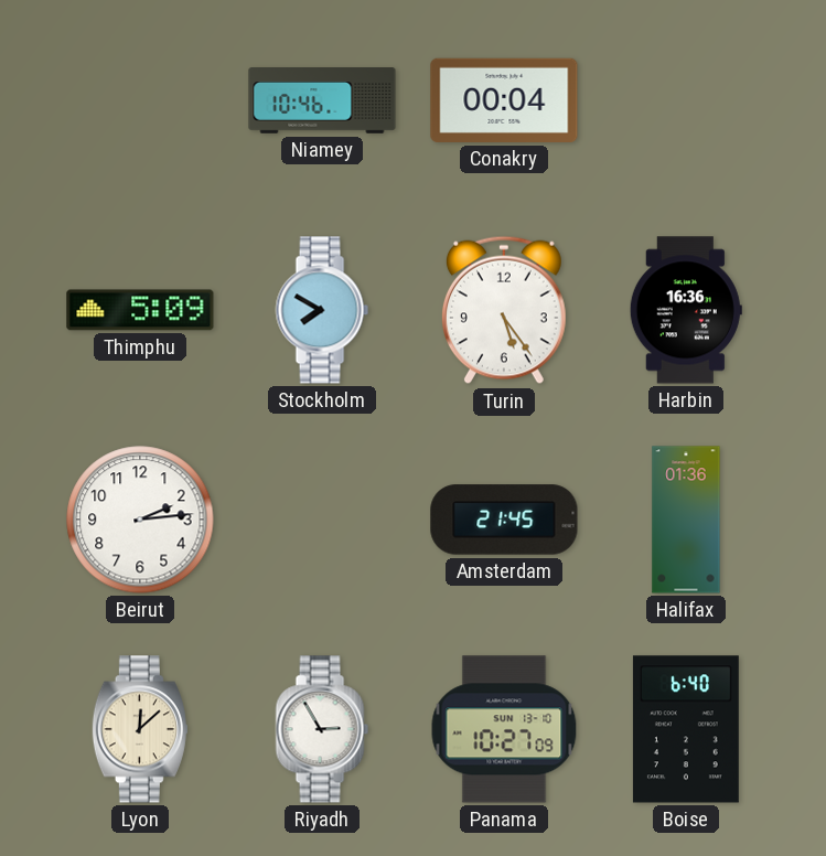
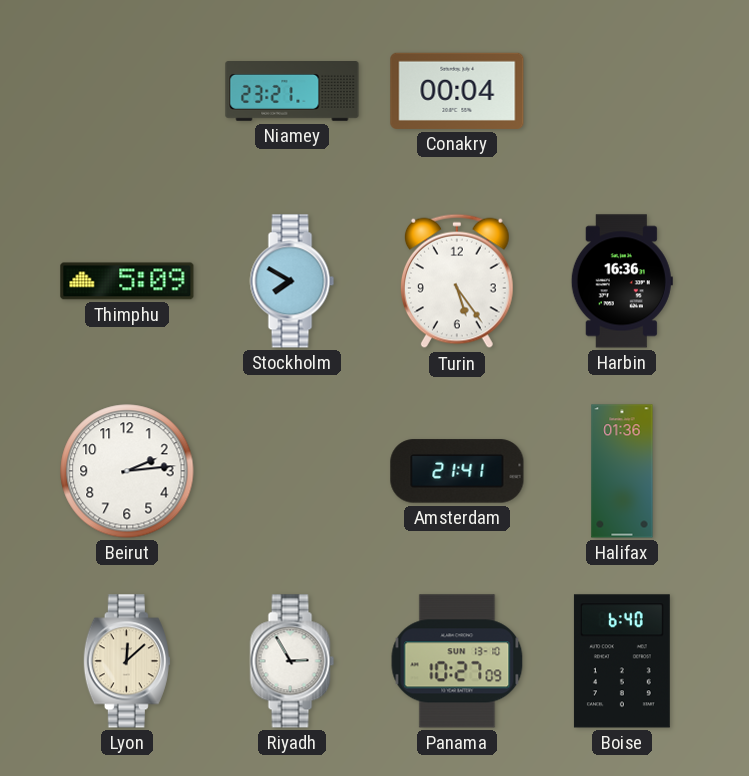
Niamey: 10:46 -> 23:21
Amsterdam: 21:45 -> 21:41
